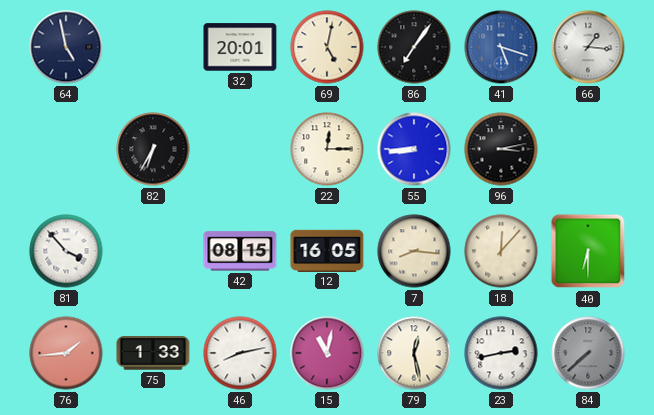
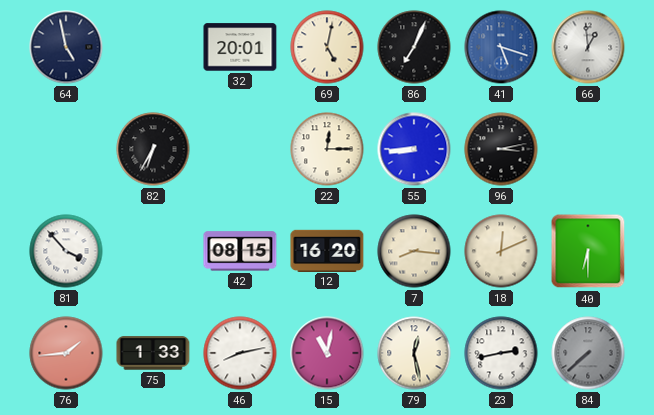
86: 7:06 -> 7:04
66: 1:16 -> 12:59
12: 16:05 -> 16:20
18: 12:07 -> 12:11
